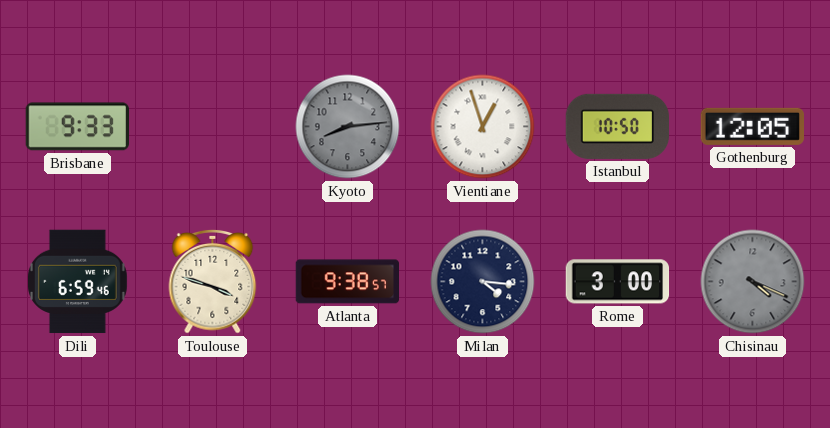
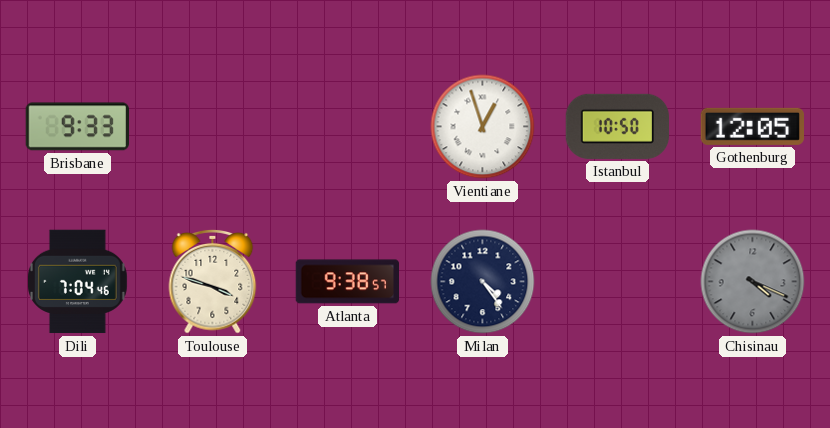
Kyoto: 8:14 -> none
Dili: 6:59 -> 7:04
Milan: 4:16 -> 4:24
Rome: 3:00 -> none
